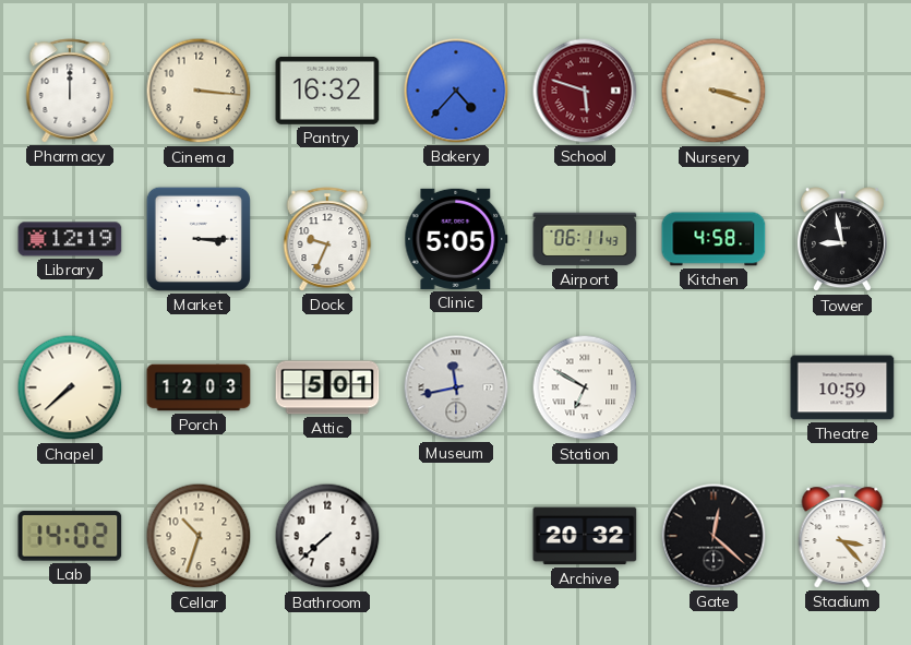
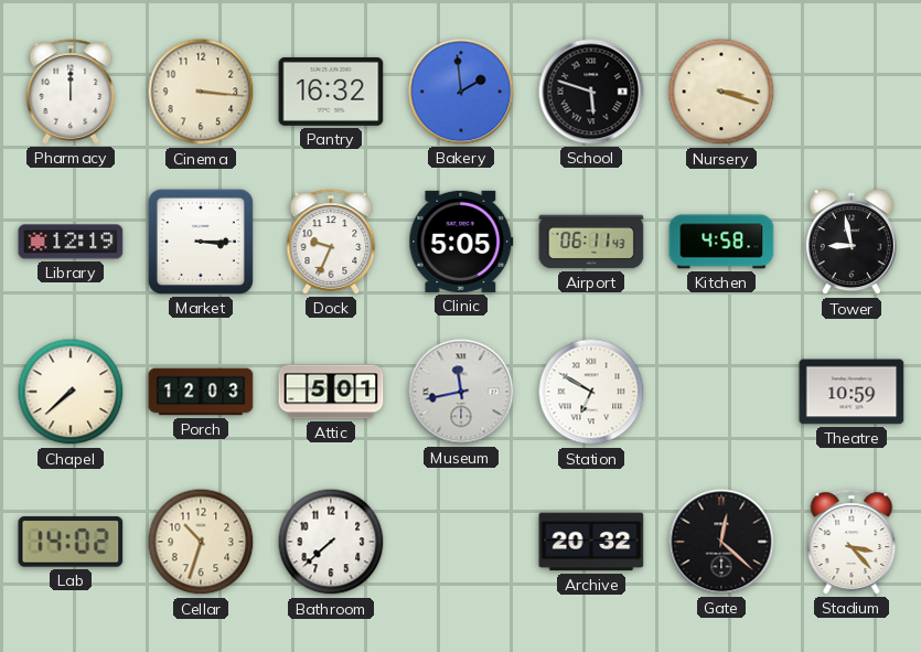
Bakery: 4:37 -> 1:59
School dial: burgundy -> black
